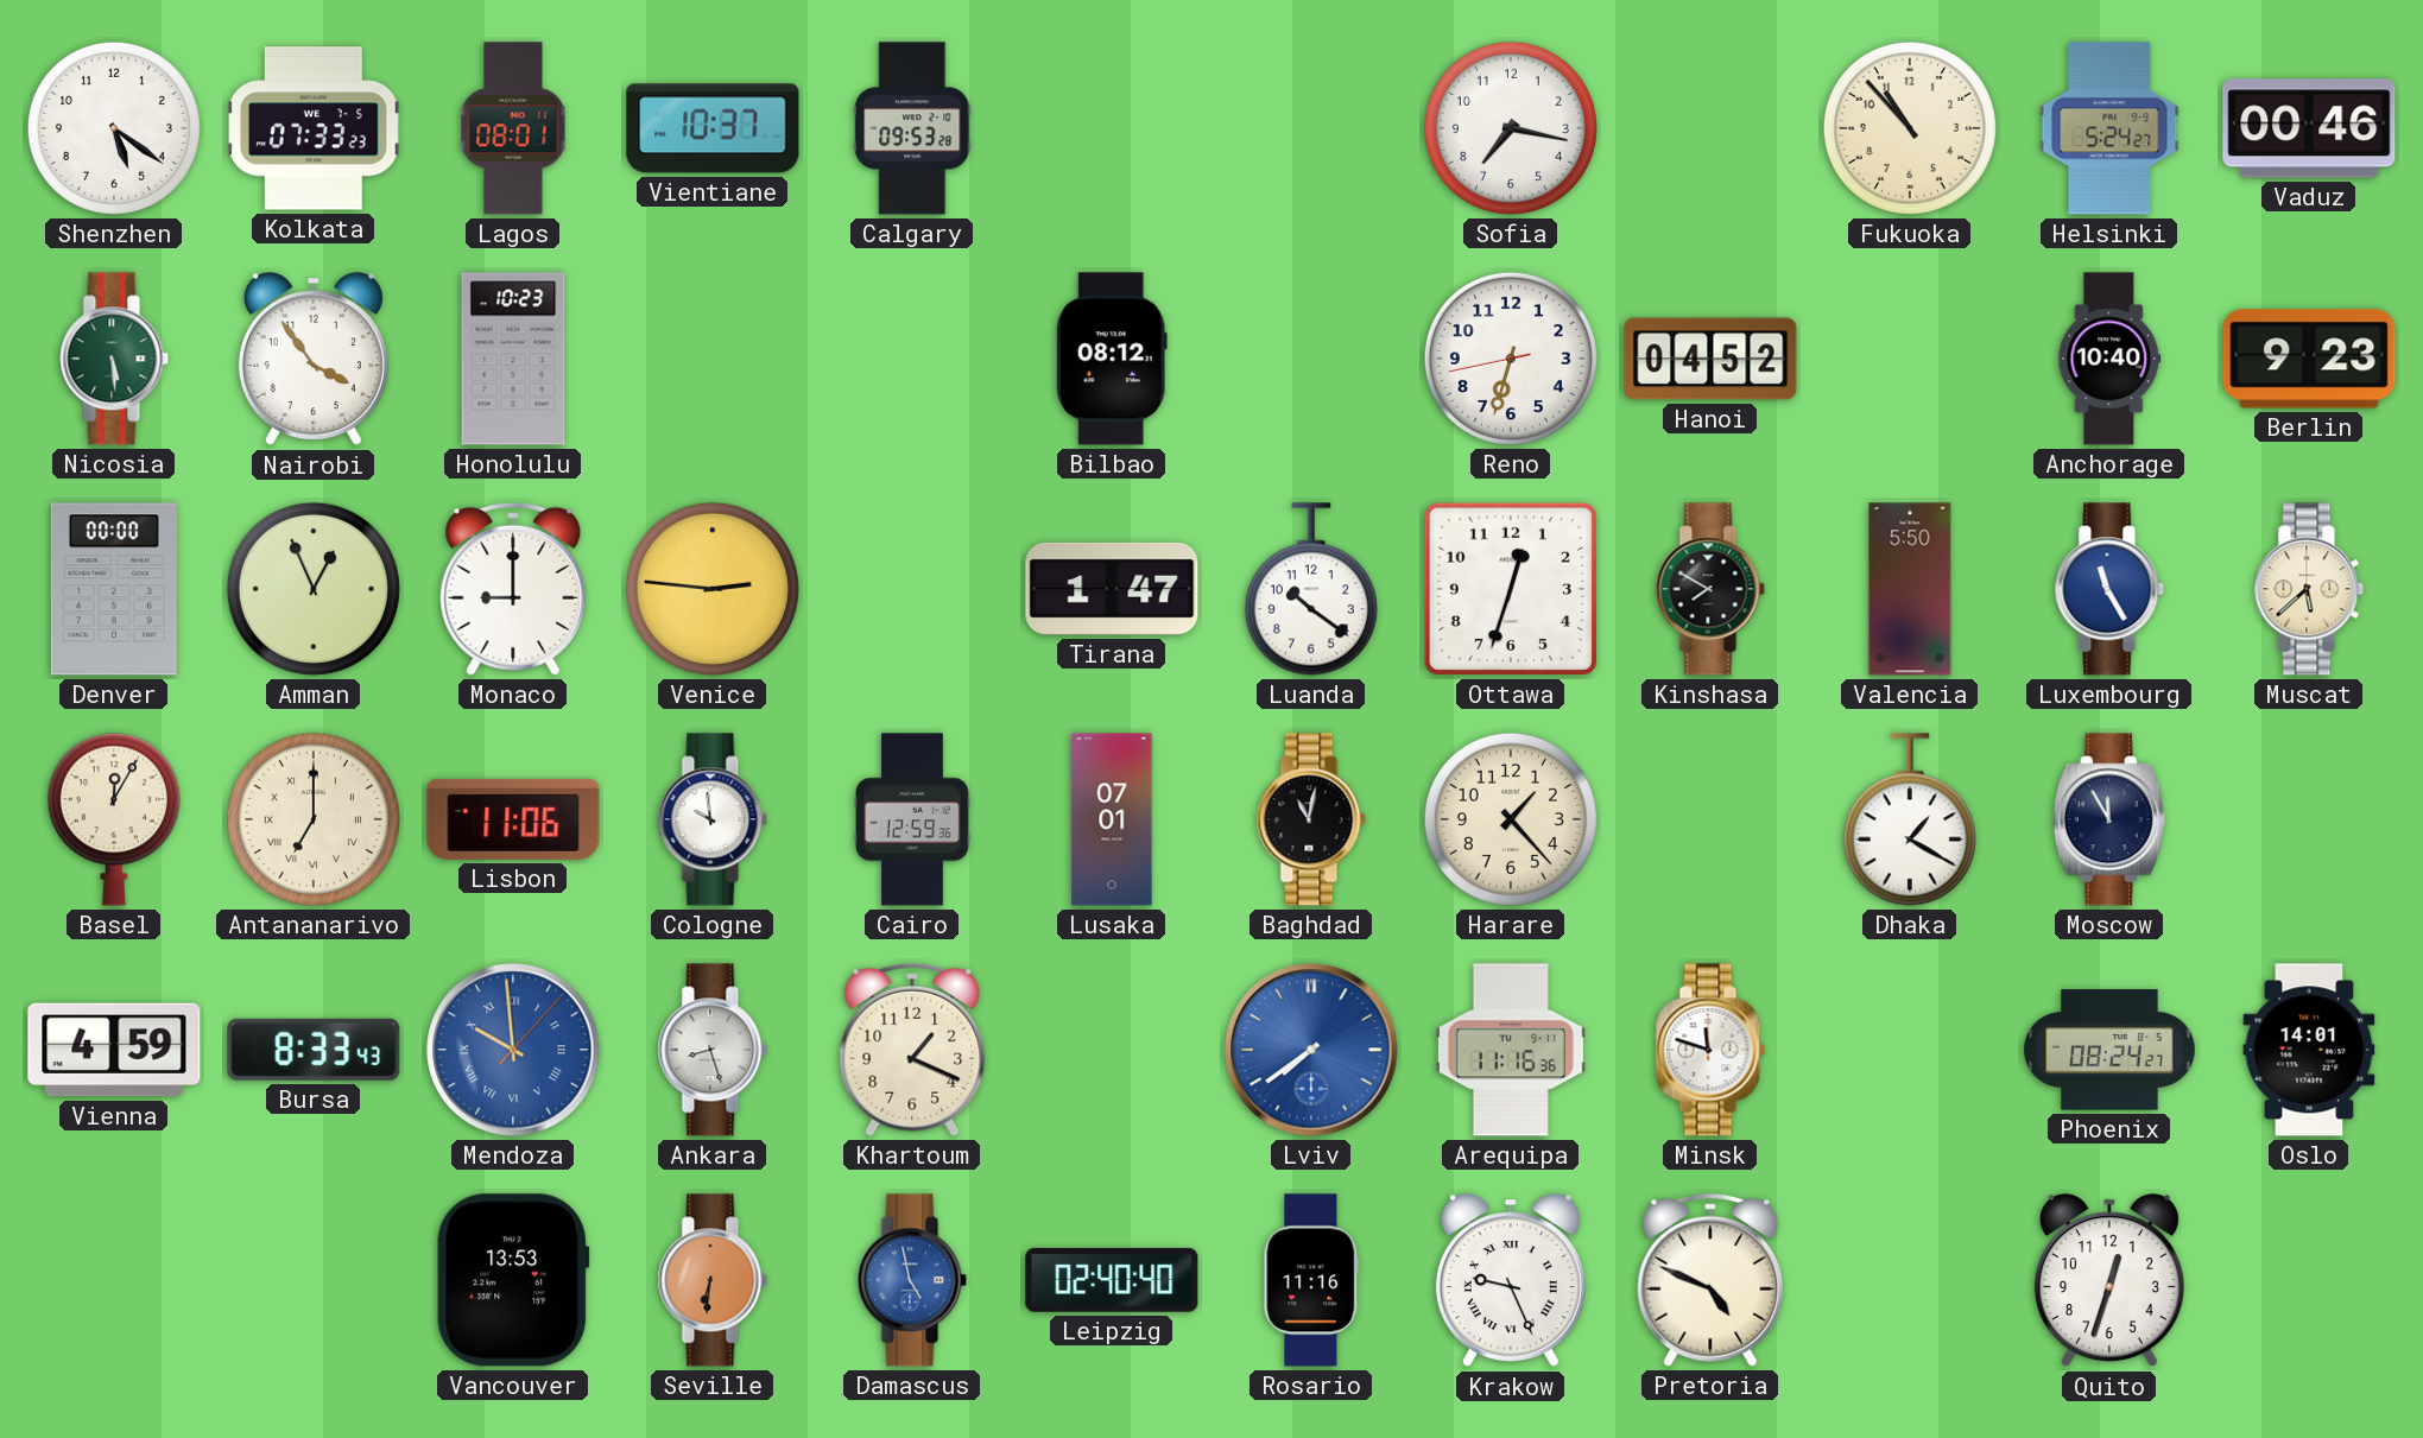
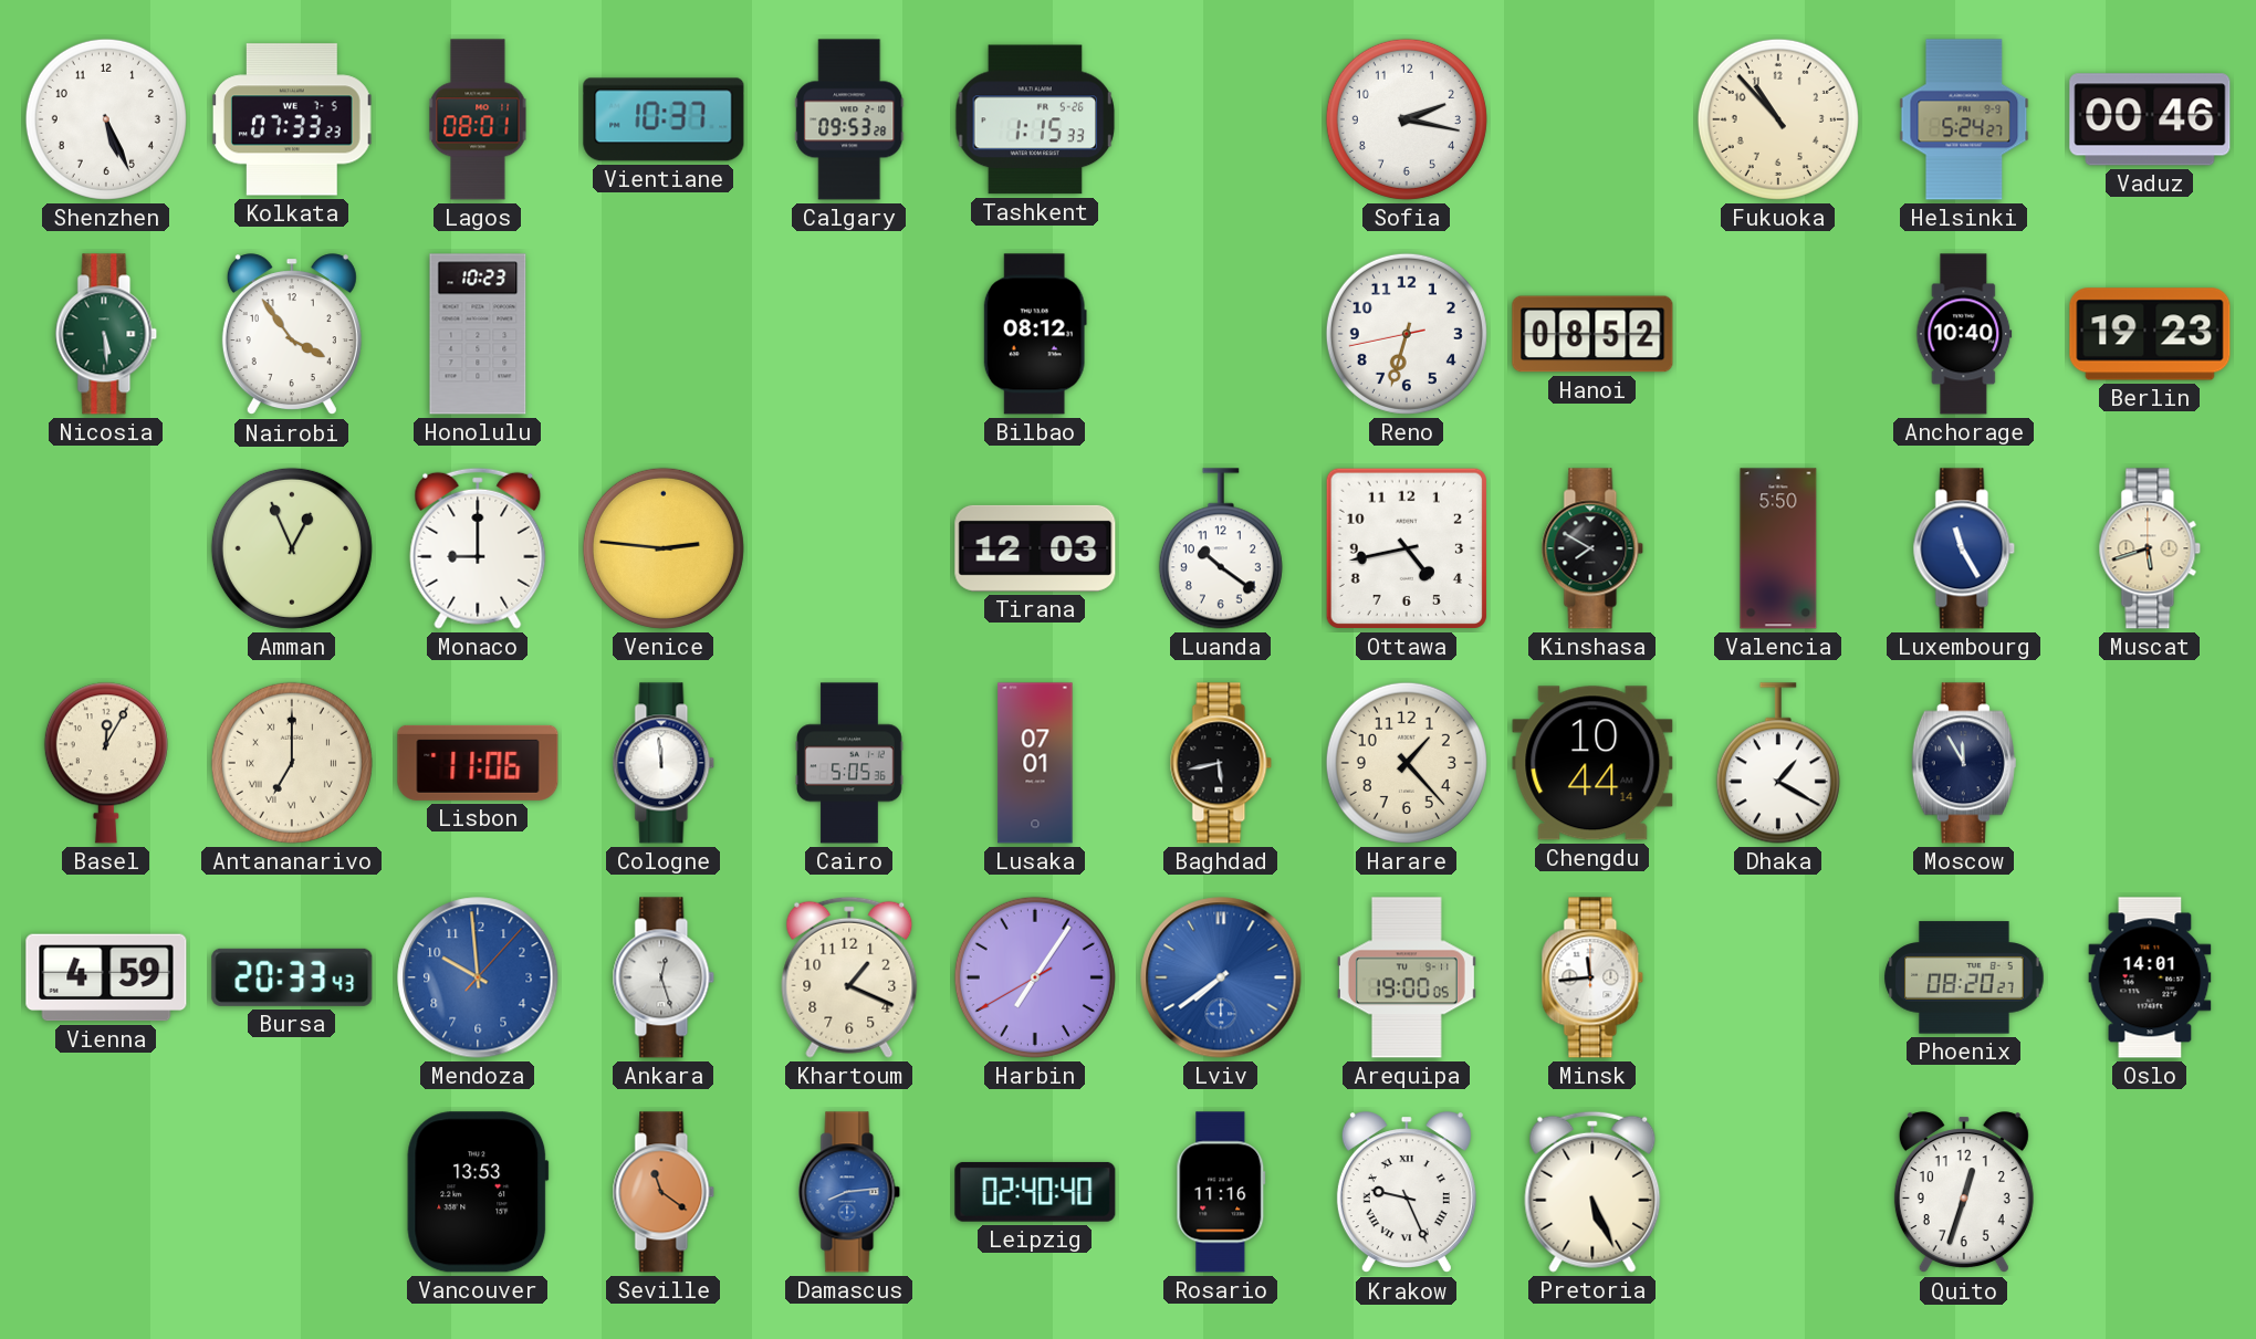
Shenzhen: 5:21 -> 5:26
Tashkent: none -> 1:15
Sofia: 7:17 -> 2:17
Hanoi: 04:52 -> 08:52
Berlin: 9:23 -> 19:23
Denver: 00:00 -> none
Tirana: 1:47 -> 12:03
Ottawa: 12:33 -> 4:43
Muscat: 5:38 -> 5:42
Cologne: 9:59 -> 11:59
Cairo: 12:59 -> 5:05
Baghdad: 11:02 -> 5:43
Chengdu: none -> 10:44
Bursa: 8:33 -> 20:33
Mendoza numerals: Roman -> Arabic
Ankara: 8:27 -> 12:27
Harbin: none -> 7:05
Arequipa: 11:16 -> 19:00
Minsk: 11:48 -> 11:44
Phoenix: 08:24 -> 08:20
Seville: 6:31 -> 11:21
Damascus: 4:58 -> 8:14
Pretoria: 4:49 -> 5:26
